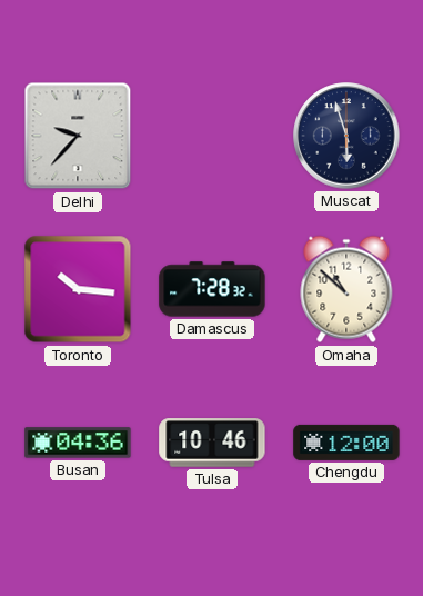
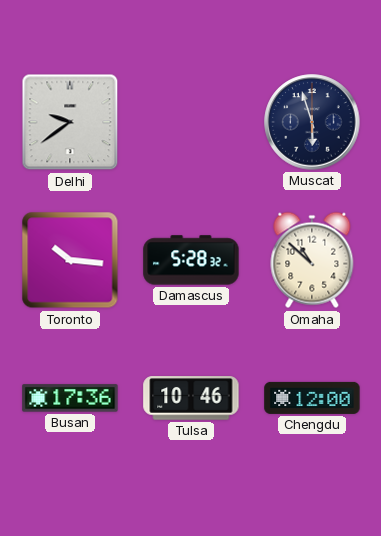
Delhi: 9:37 -> 9:39
Damascus: 7:28 -> 5:28
Busan: 04:36 -> 17:36
